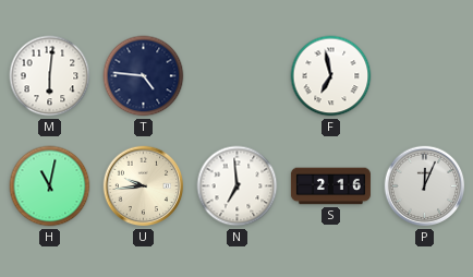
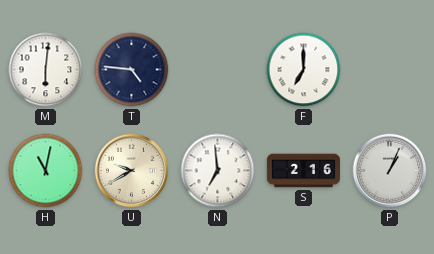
F: 6:58 -> 7:00
U: 9:44 -> 9:40
P: 12:04 -> 1:04
